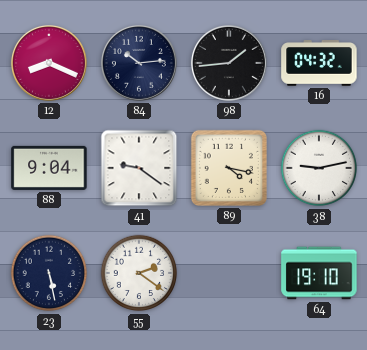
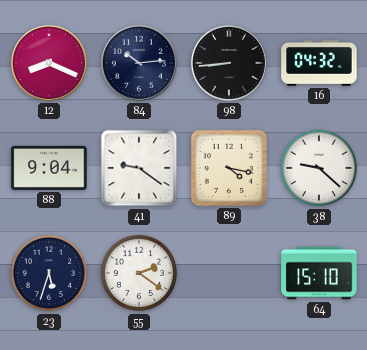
98: 1:44 -> 8:44
38: 9:13 -> 9:22
23: 5:28 -> 5:33
64: 19:10 -> 15:10
